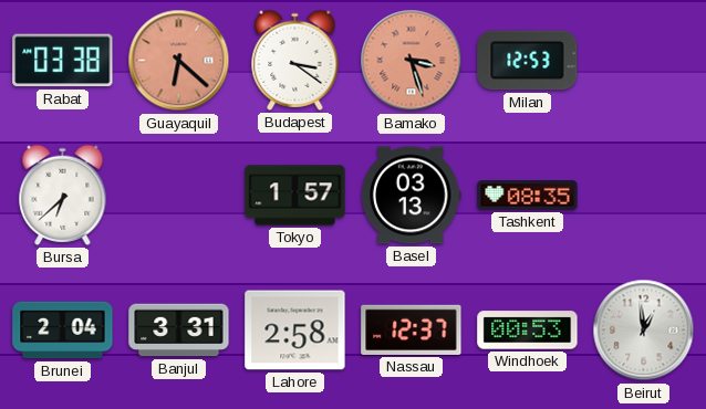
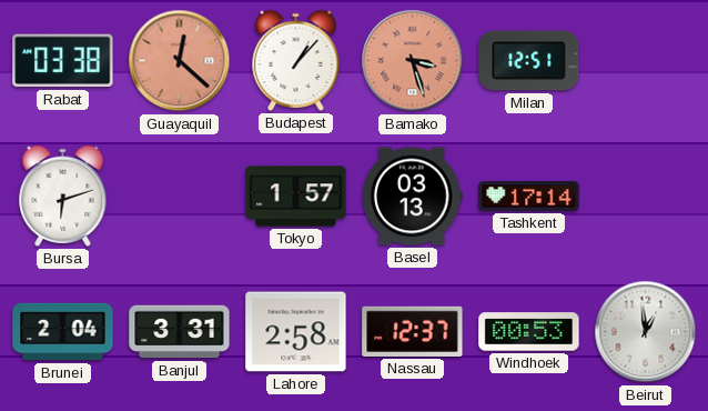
Guayaquil: 6:22 -> 12:22
Budapest: 3:21 -> 1:07
Milan: 12:53 -> 12:51
Bursa: 6:38 -> 6:12
Tashkent: 08:35 -> 17:14
